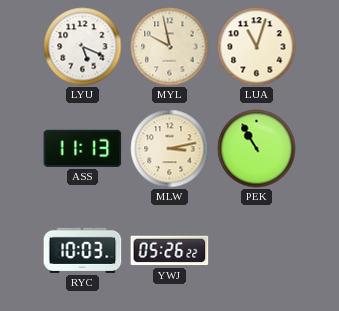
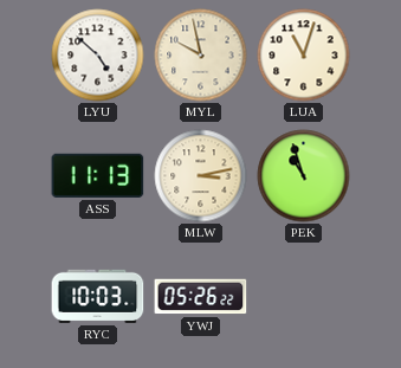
LYU: 5:19 -> 4:52
PEK: 10:55 -> 10:57
